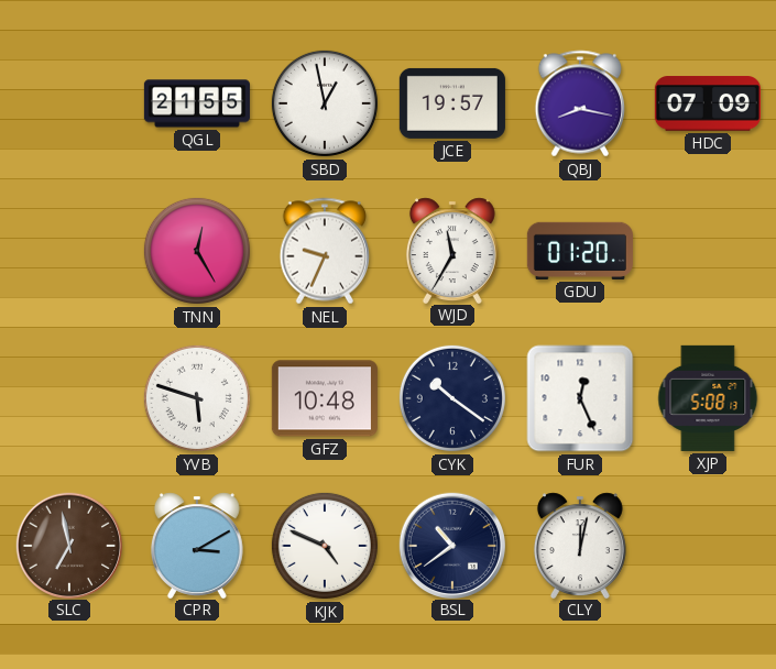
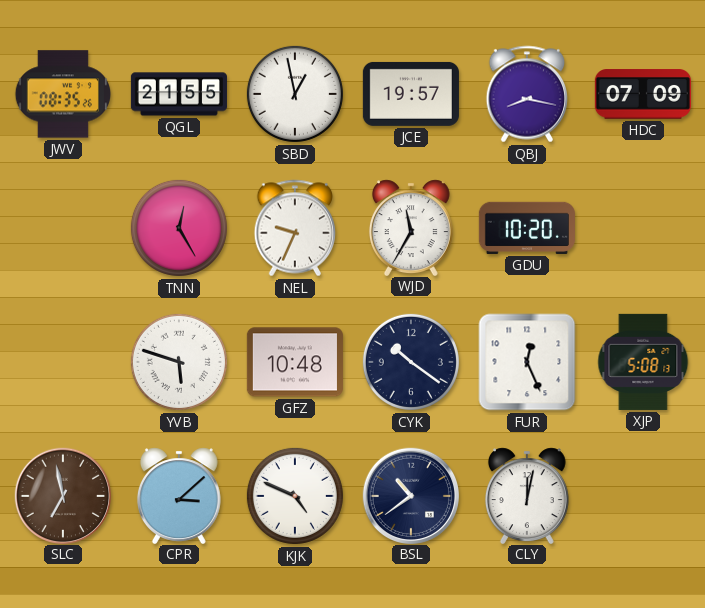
JWV: none -> 08:35
GDU: 01:20 -> 10:20
CPR: 3:10 -> 3:08
